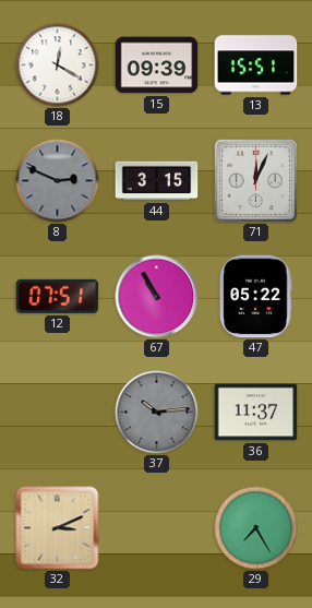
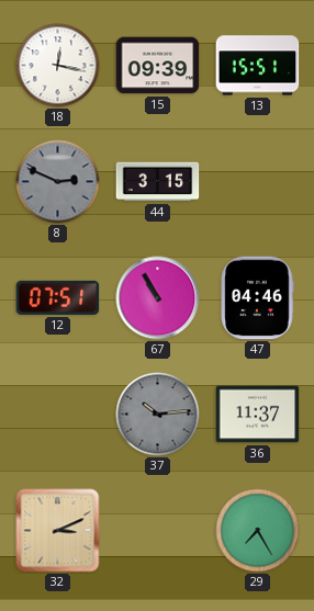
18: 12:20 -> 12:17
71: 12:04 -> none
47: 05:22 -> 04:46
